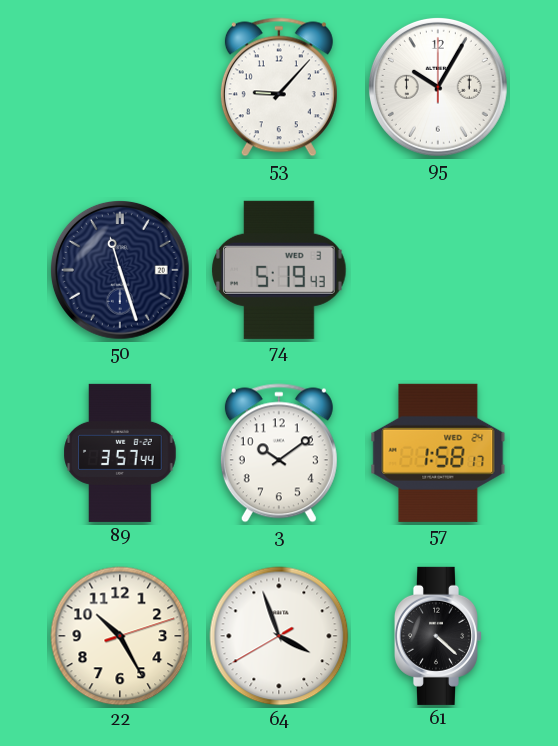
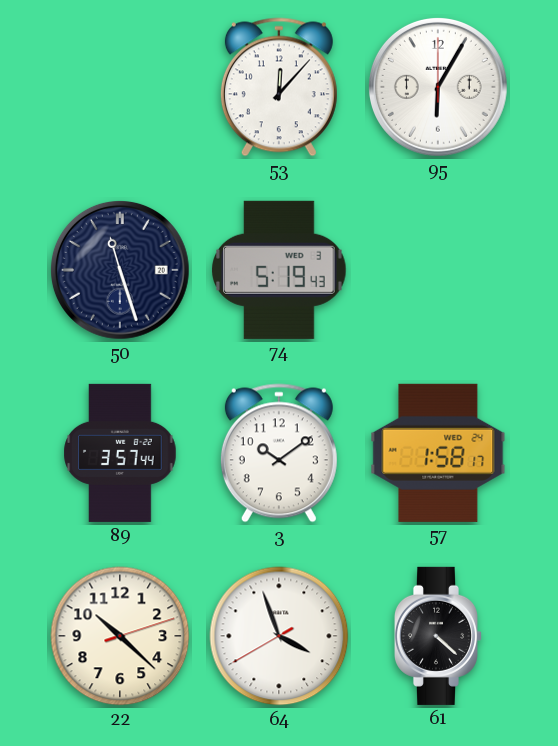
53: 9:07 -> 12:07
95: 10:05 -> 6:05
22: 10:25 -> 10:22
